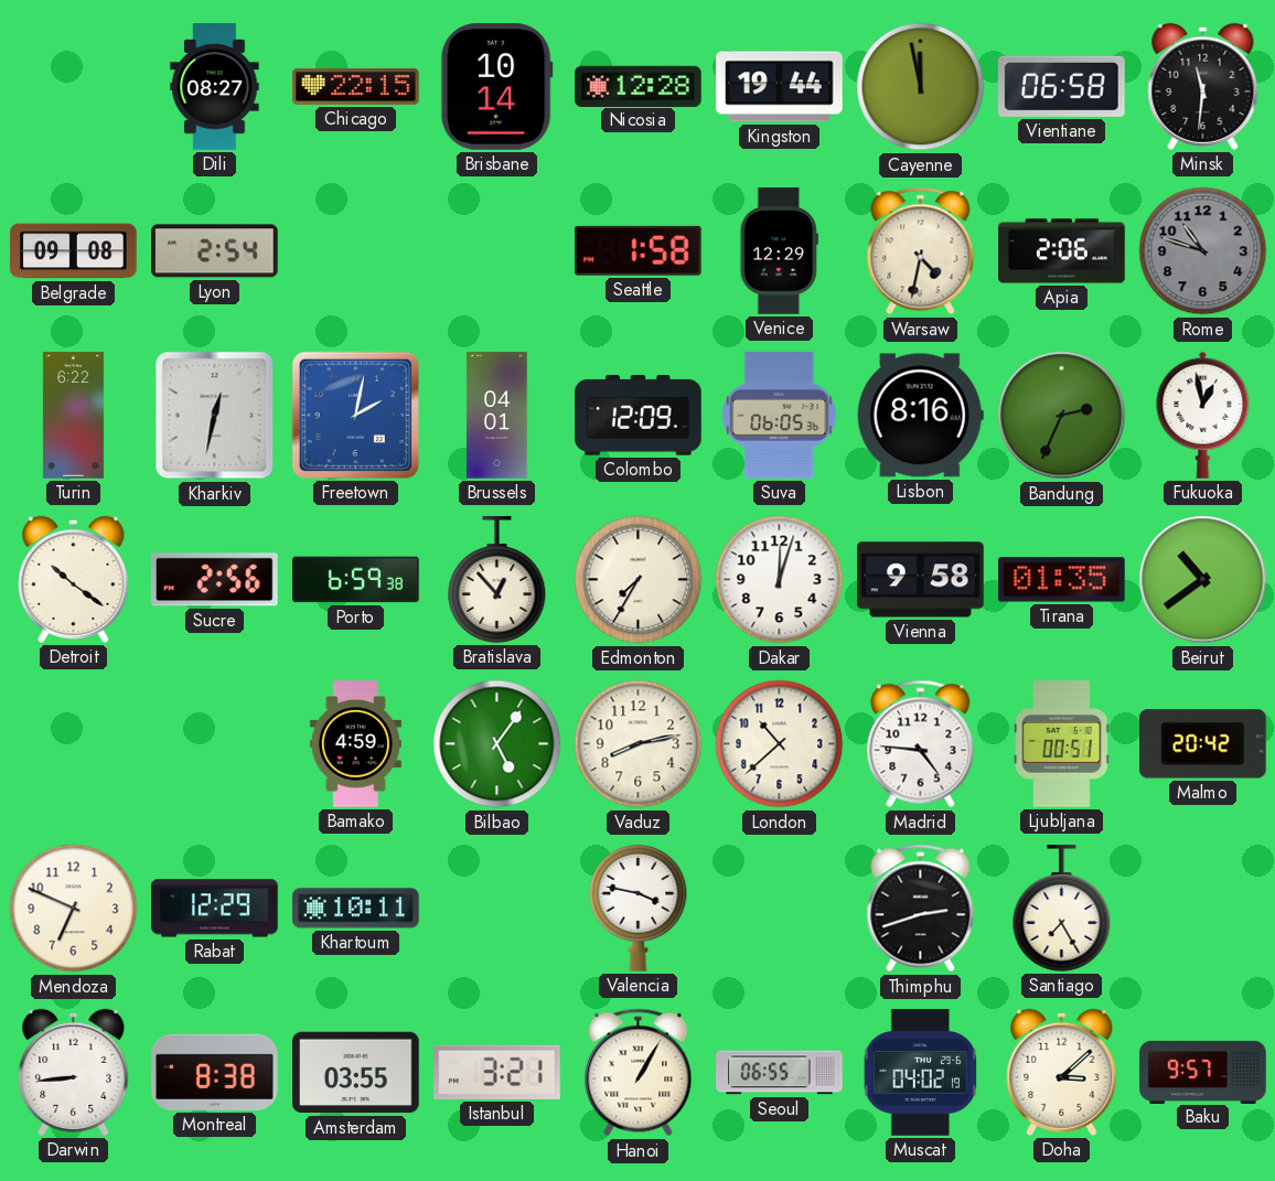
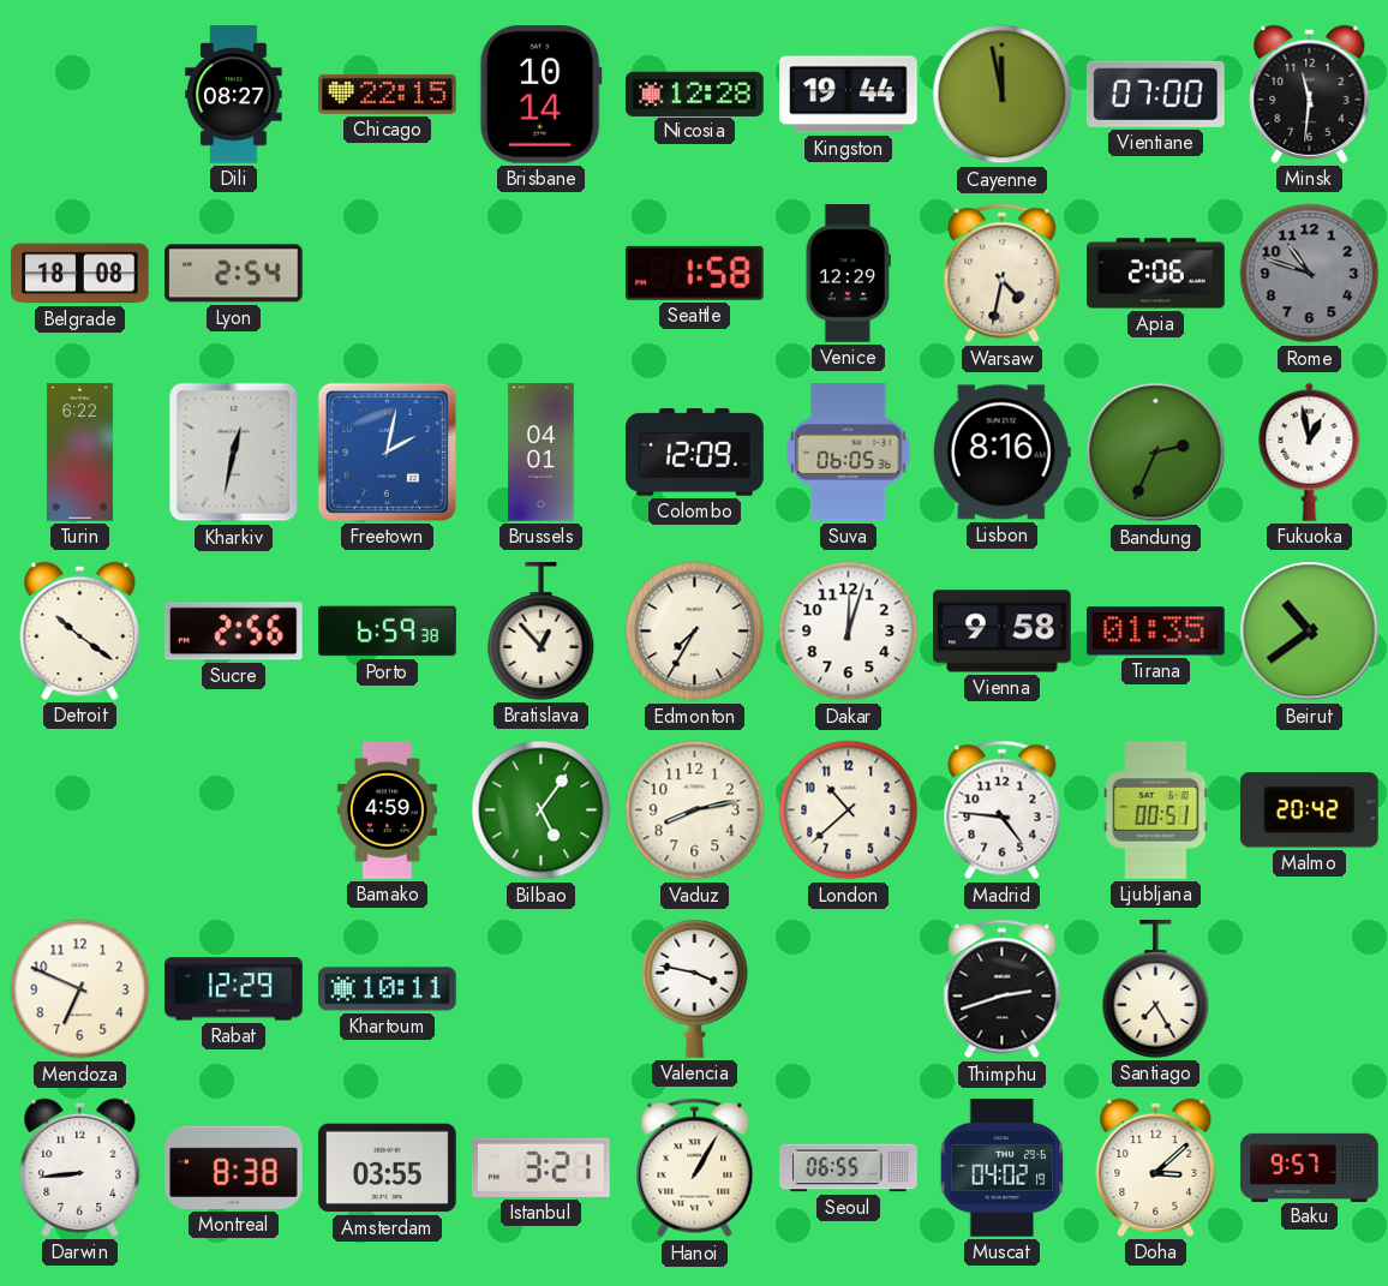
Vientiane: 06:58 -> 07:00
Belgrade: 09:08 -> 18:08
